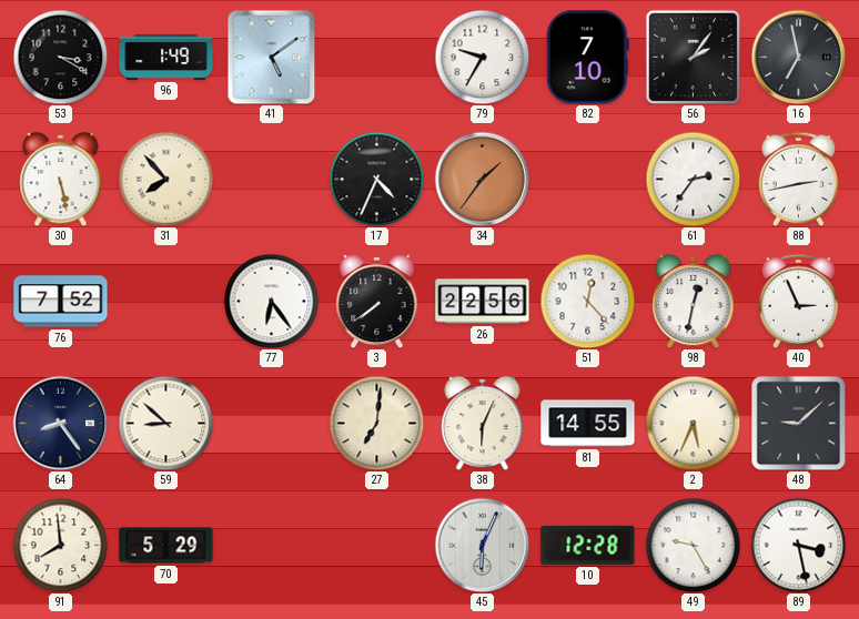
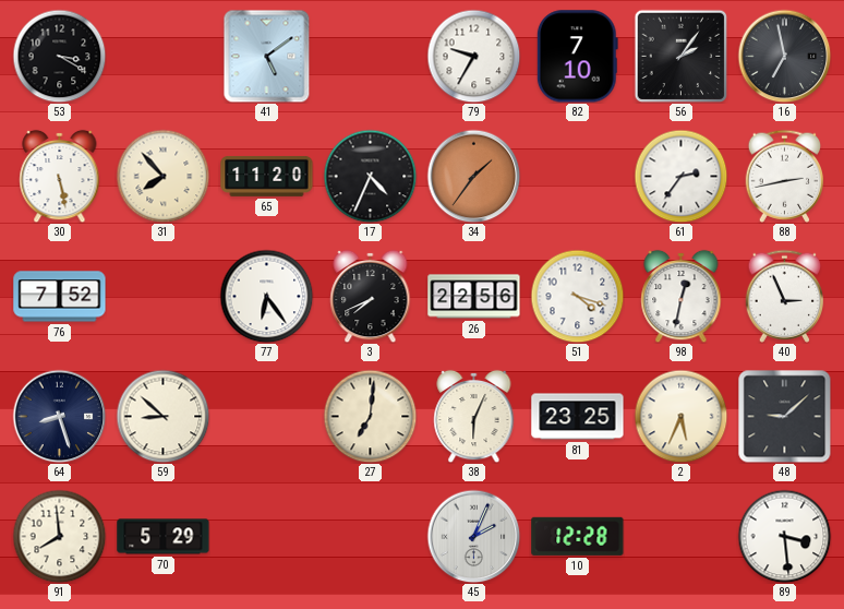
96: 1:49 -> none
65: none -> 11:20
3: 7:39 -> 7:41
51: 12:23 -> 4:18
64: 8:24 -> 8:27
81: 14:55 -> 23:25
45: 6:04 -> 2:04
49: 9:25 -> none
89: 3:28 -> 3:29
